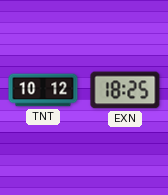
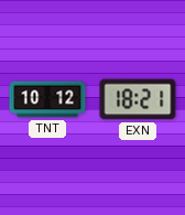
EXN: 18:25 -> 18:21
